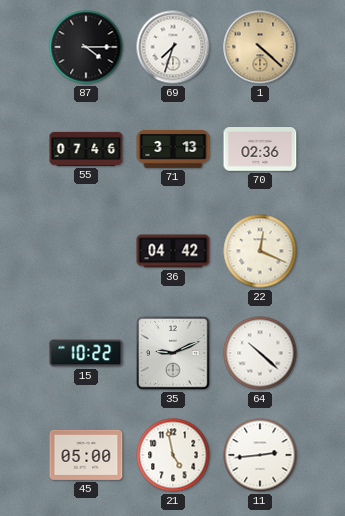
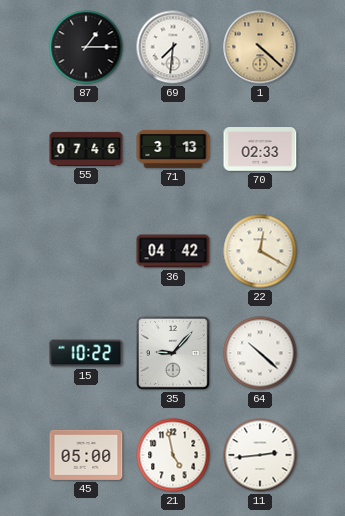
87: 4:15 -> 1:15
69: 7:33 -> 7:31
70: 02:36 -> 02:33
22: 12:19 -> 12:20
35: 9:11 -> 9:07
